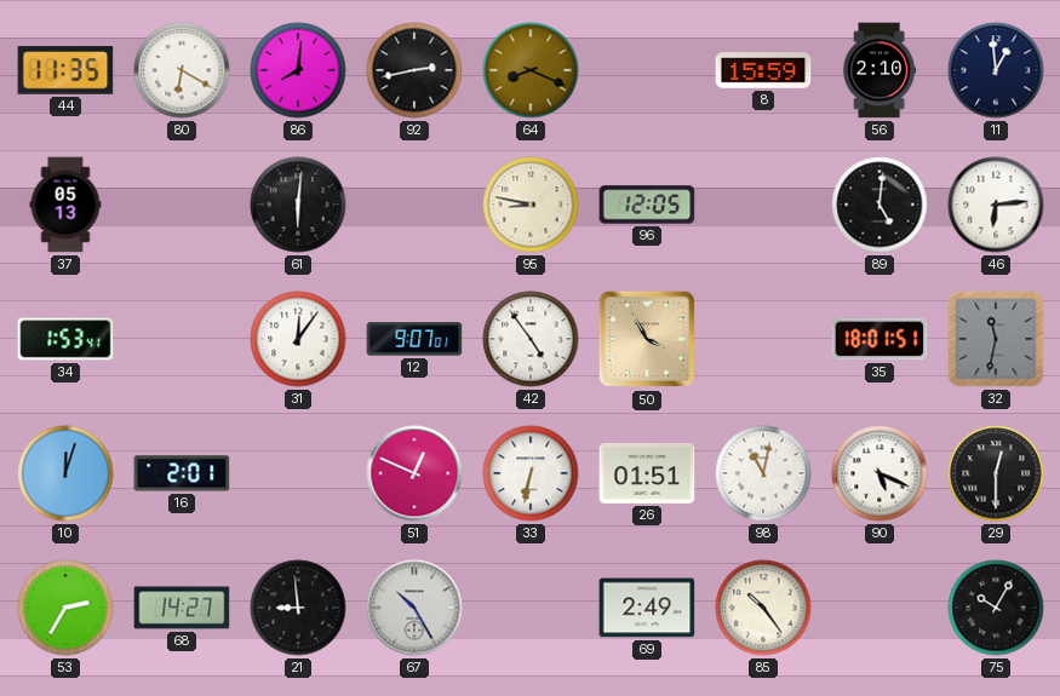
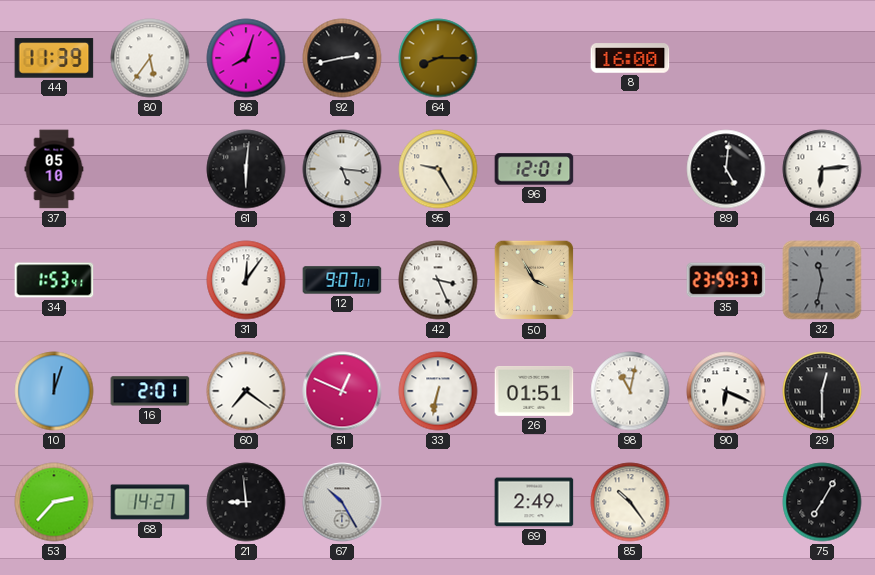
44: 11:35 -> 11:39
80: 6:20 -> 5:36
86: 8:01 -> 8:03
64: 8:19 -> 8:15
8: 15:59 -> 16:00
56: 2:10 -> none
11: 12:59 -> none
37: 05:13 -> 05:10
3: none -> 5:16
95: 8:47 -> 9:25
96: 12:05 -> 12:01
42: 4:54 -> 3:26
35: 18:01 -> 23:59
60: none -> 7:21
90: 5:19 -> 6:19
53: 2:35 -> 2:37
75: 10:05 -> 7:05
